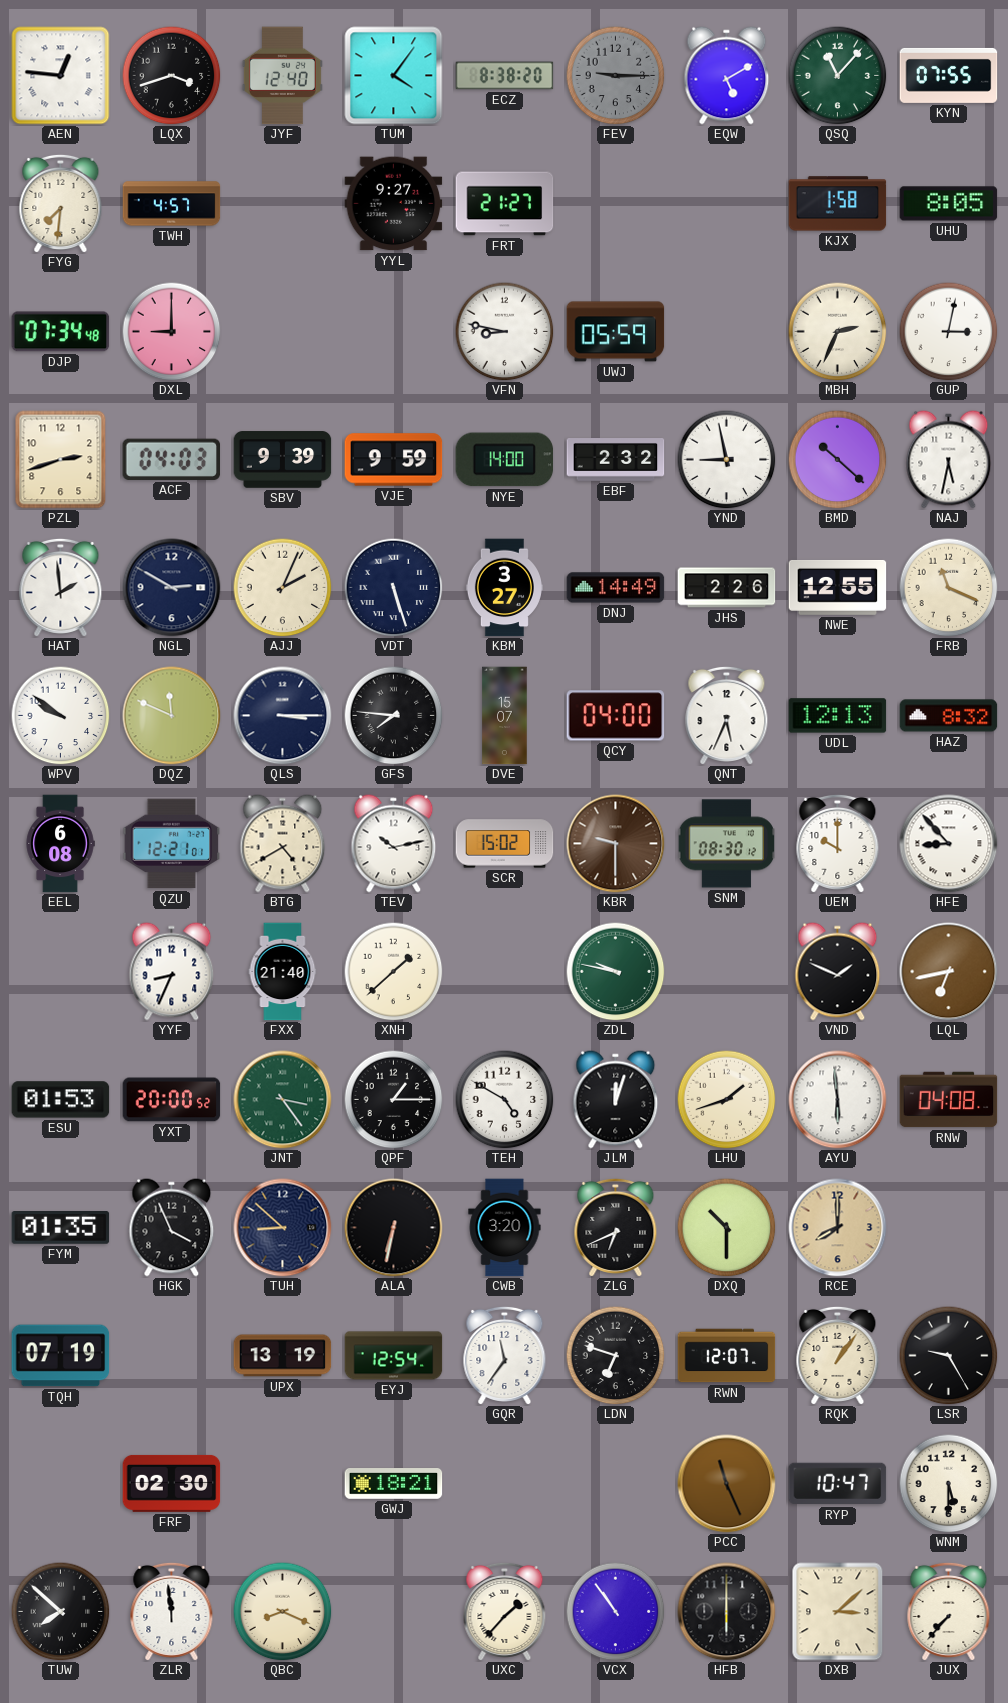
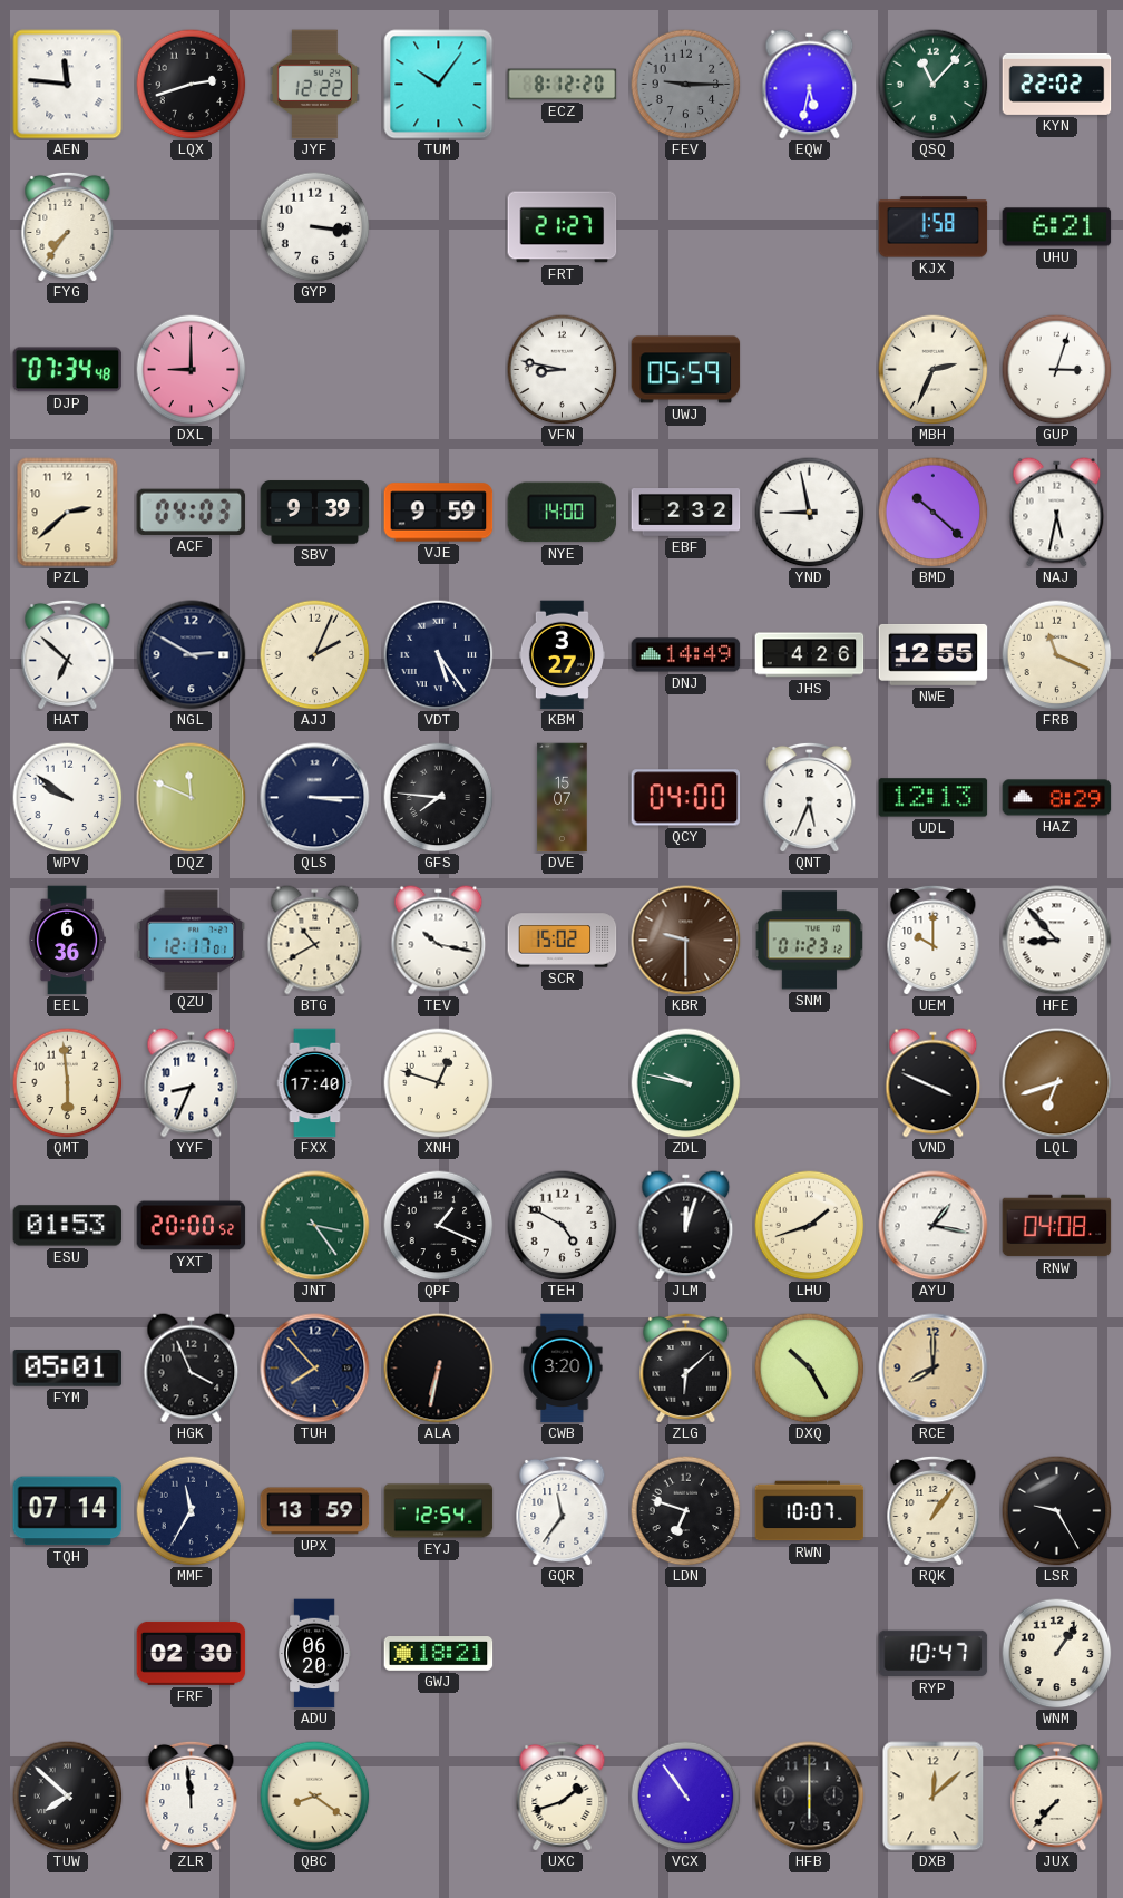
AEN: 12:46 -> 11:46
LQX: 3:42 -> 2:42
JYF: 12:40 -> 12:22
TUM: 4:06 -> 10:06
ECZ: 8:38 -> 8:12
EQW: 5:10 -> 5:32
KYN: 07:55 -> 22:02
FYG: 7:31 -> 7:36
TWH: 4:57 -> none
GYP: none -> 3:16
YYL: 9:27 -> none
UHU: 8:05 -> 6:21
GUP: 3:02 -> 3:03
PZL: 2:42 -> 2:38
HAT: 1:59 -> 6:52
VDT: 5:27 -> 5:24
JHS: 2:26 -> 4:26
HAZ: 8:32 -> 8:29
EEL: 6:08 -> 6:36
QZU: 12:21 -> 12:17
BTG: 4:40 -> 10:40
TEV: 10:13 -> 10:17
SNM: 08:30 -> 01:23
QMT: none -> 5:59
FXX: 21:40 -> 17:40
XNH: 1:38 -> 12:48
VND: 1:49 -> 3:49
LQL: 6:43 -> 6:42
QPF: 1:15 -> 1:19
AYU: 5:59 -> 1:17
FYM: 01:35 -> 05:01
TUH: 8:52 -> 7:53
ZLG: 6:41 -> 6:08
DXQ: 10:30 -> 10:25
TQH: 07:19 -> 07:14
MMF: none -> 11:35
UPX: 13:19 -> 13:59
RWN: 12:07 -> 10:07
ADU: none -> 06:20
PCC: 11:26 -> none
WNM: 5:30 -> 1:06
QBC: 8:19 -> 8:21
UXC: 1:37 -> 1:42
DXB: 3:08 -> 12:08
